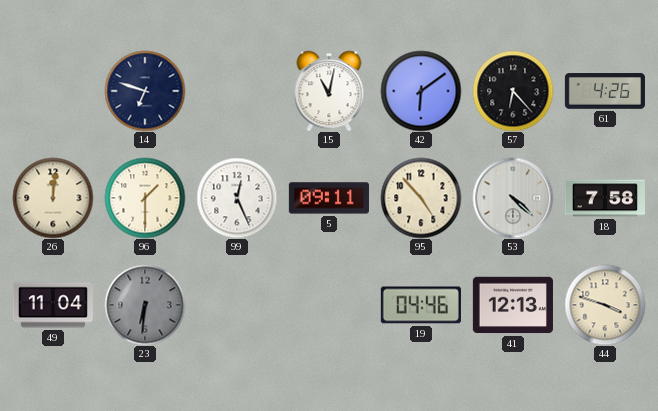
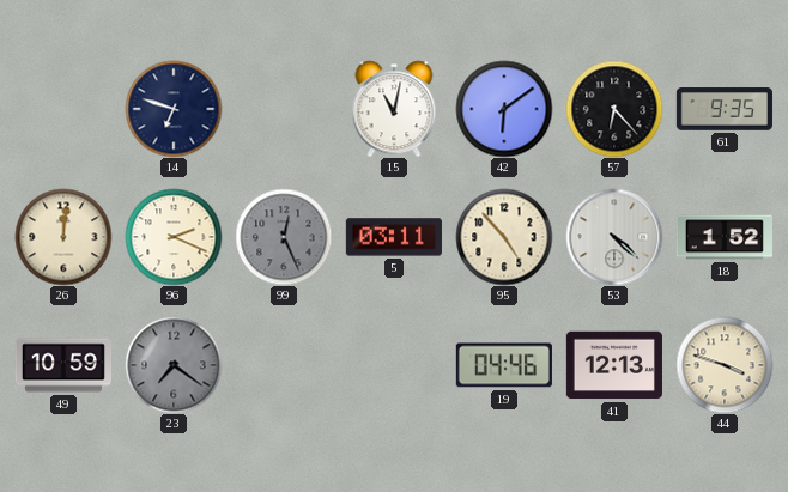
61: 4:26 -> 9:35
96: 1:30 -> 2:19
99 dial: white -> grey
5: 09:11 -> 03:11
18: 7:58 -> 1:52
49: 11:04 -> 10:59
23: 6:31 -> 7:21
